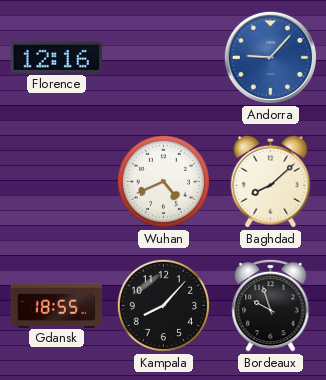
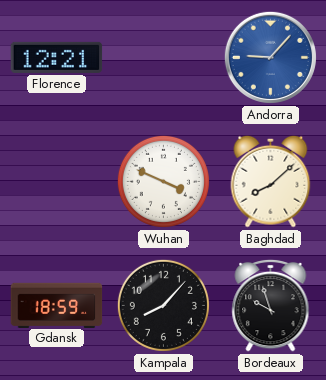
Florence: 12:16 -> 12:21
Wuhan: 4:41 -> 3:49
Gdansk: 18:55 -> 18:59
